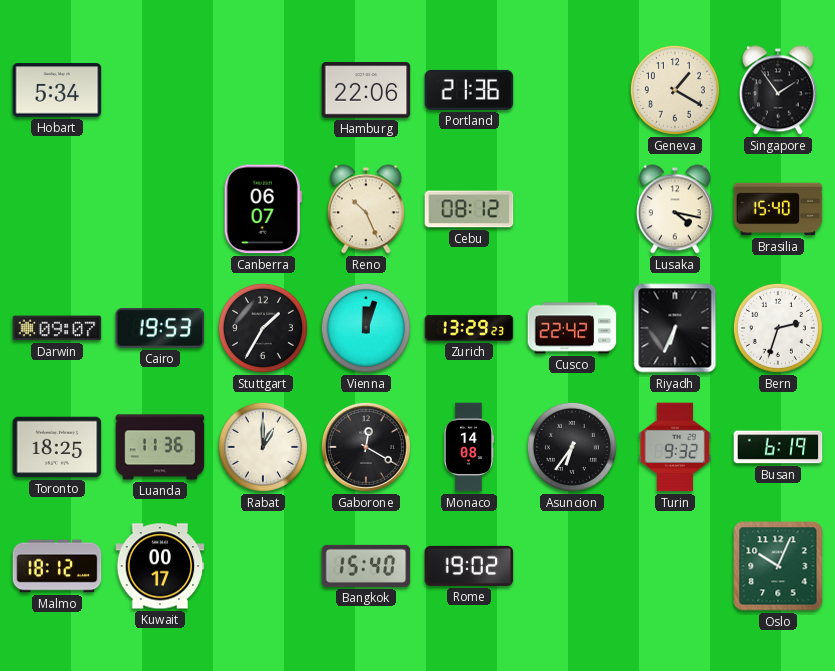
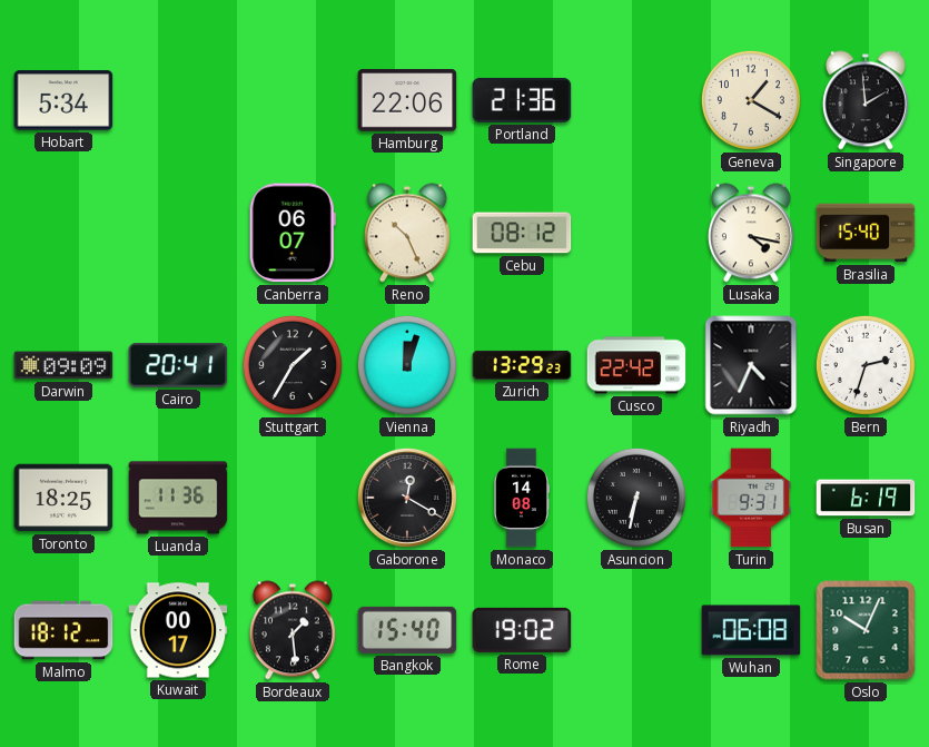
Singapore: 1:54 -> 1:59
Darwin: 09:07 -> 09:09
Cairo: 19:53 -> 20:41
Riyadh: 6:34 -> 4:34
Rabat: 1:00 -> none
Asuncion: 6:36 -> 6:32
Turin: 9:32 -> 9:31
Bordeaux: none -> 1:29
Wuhan: none -> 06:08
